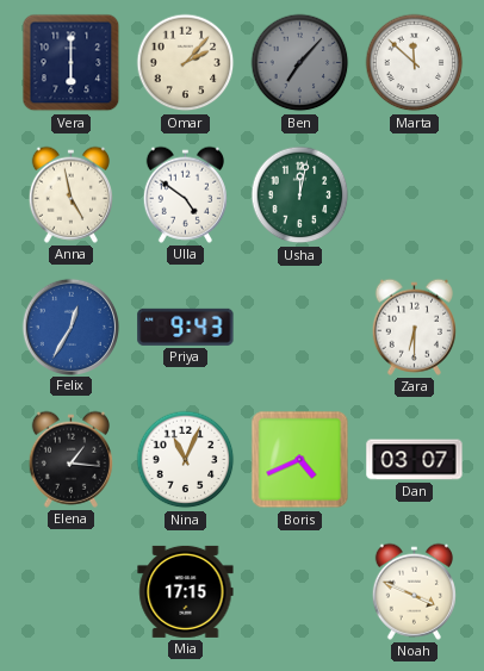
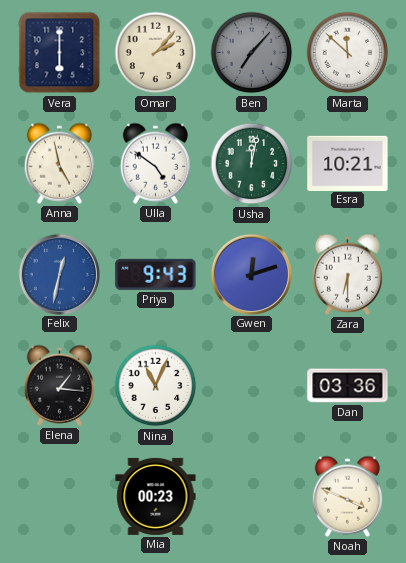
Esra: none -> 10:21
Felix: 12:35 -> 12:32
Gwen: none -> 12:12
Boris: 4:41 -> none
Dan: 03:07 -> 03:36
Mia: 17:15 -> 00:23
